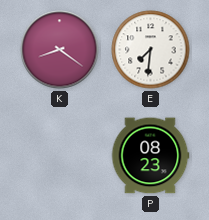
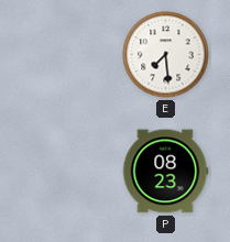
K: 8:21 -> none
E: 7:31 -> 7:29
